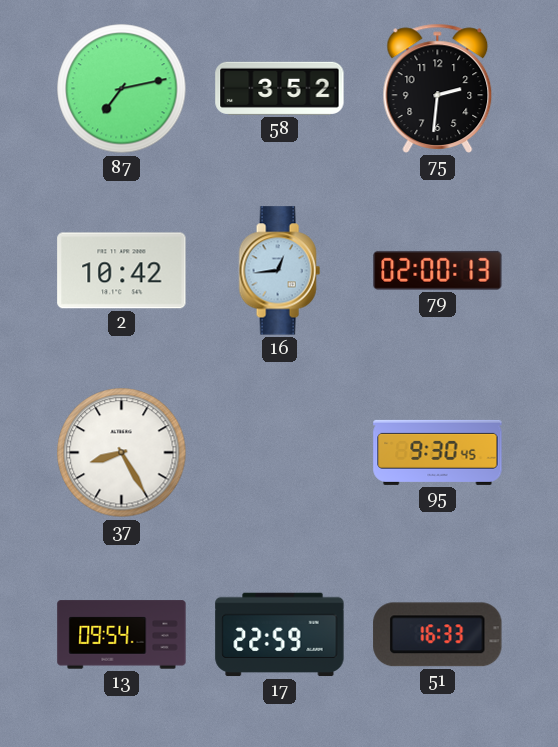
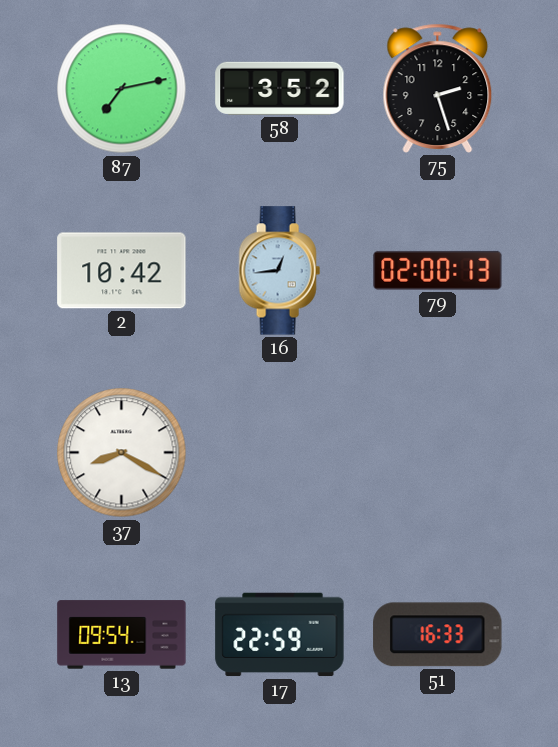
75: 2:31 -> 2:27
37: 8:25 -> 8:20
95: 9:30 -> none
